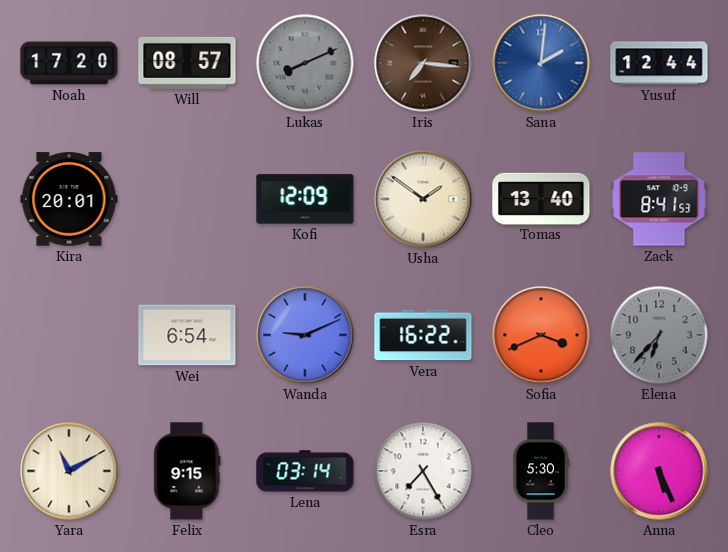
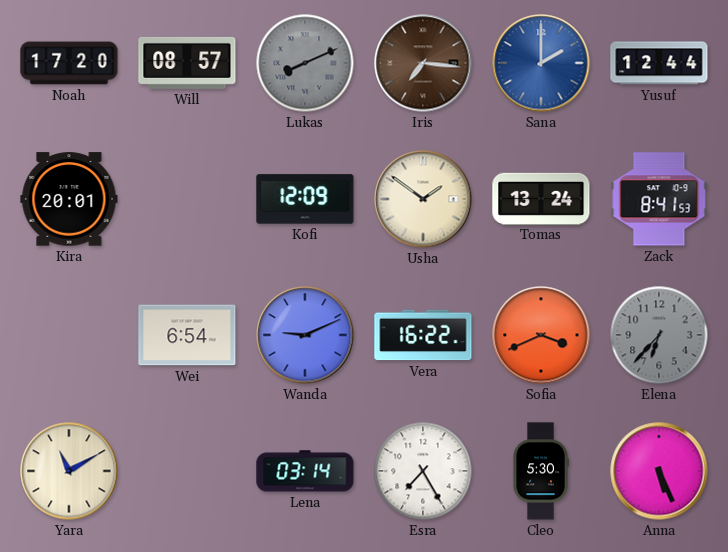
Sana: 2:01 -> 2:00
Tomas: 13:40 -> 13:24
Felix: 9:15 -> none
